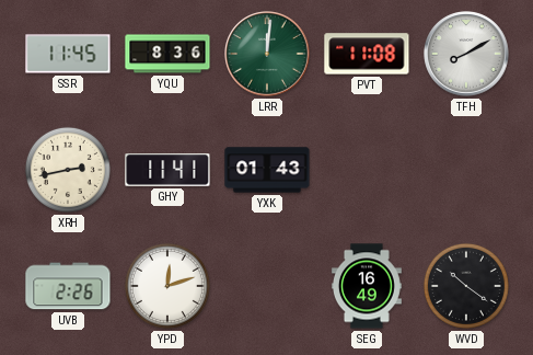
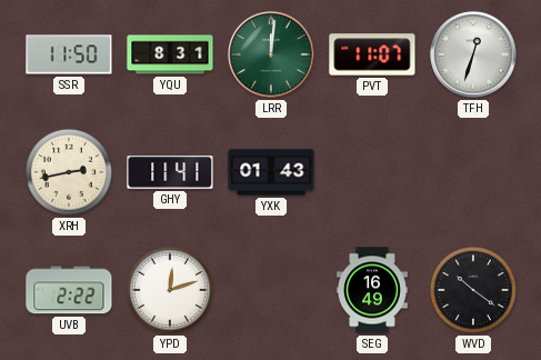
SSR: 11:45 -> 11:50
YQU: 8:36 -> 8:31
PVT: 11:08 -> 11:07
TFH: 8:10 -> 12:33
UVB: 2:26 -> 2:22
